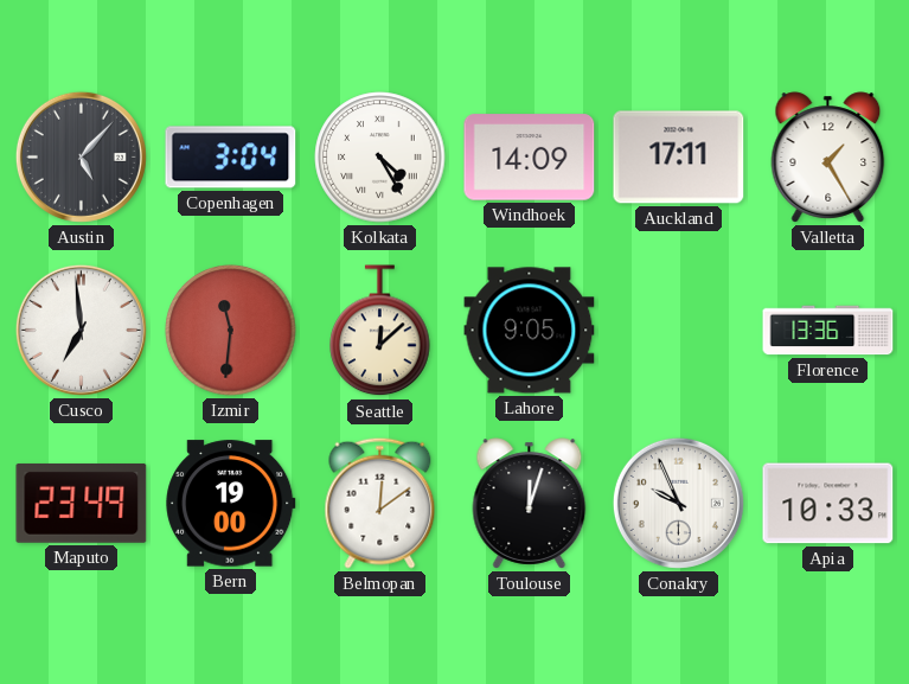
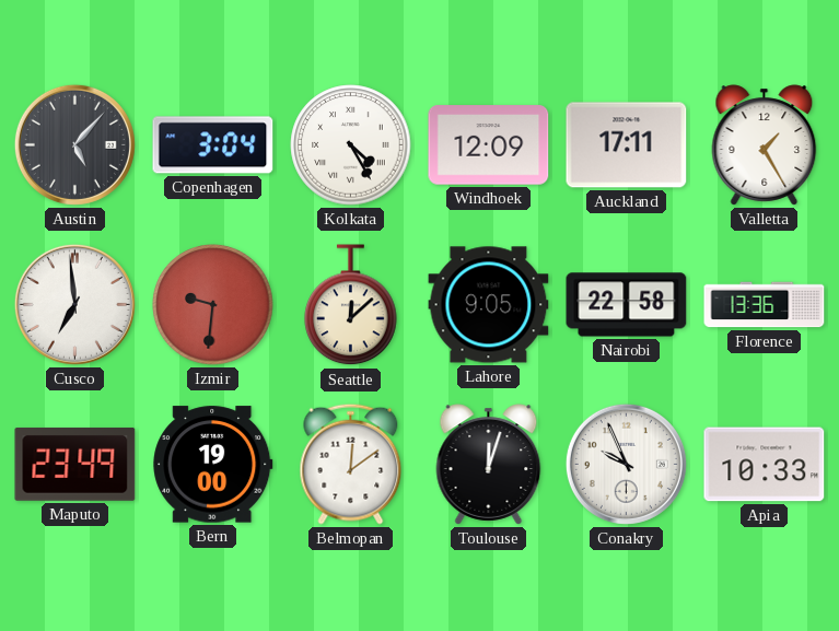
Windhoek: 14:09 -> 12:09
Izmir: 11:31 -> 9:31
Nairobi: none -> 22:58
